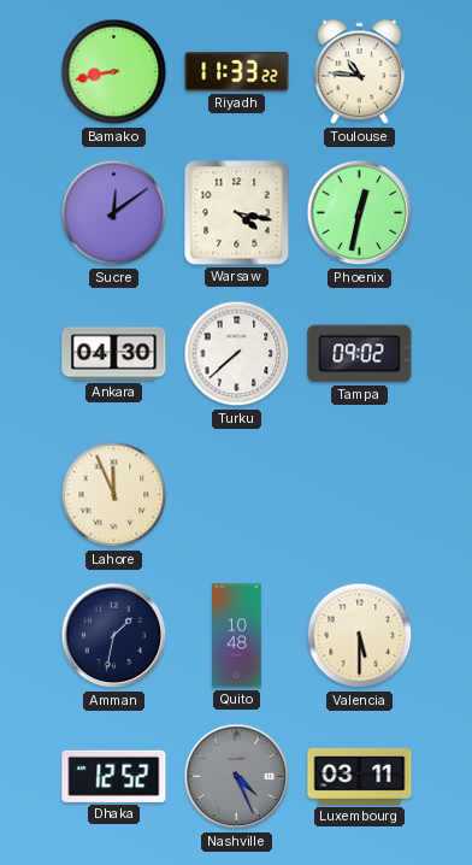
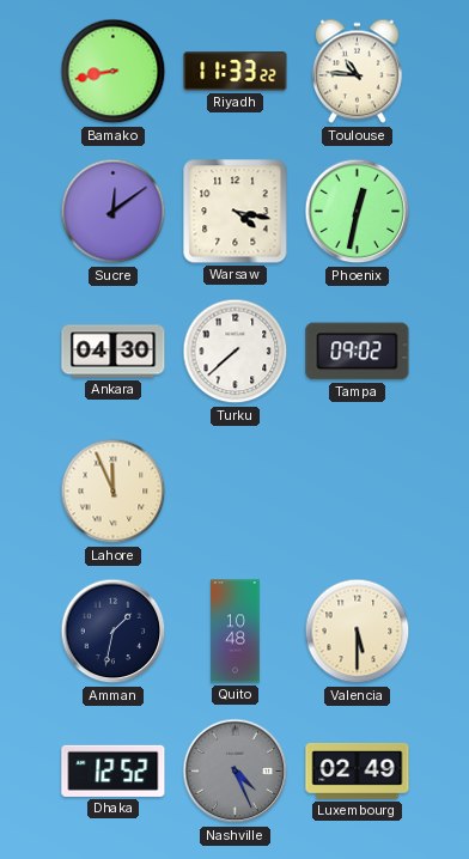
Luxembourg: 03:11 -> 02:49
